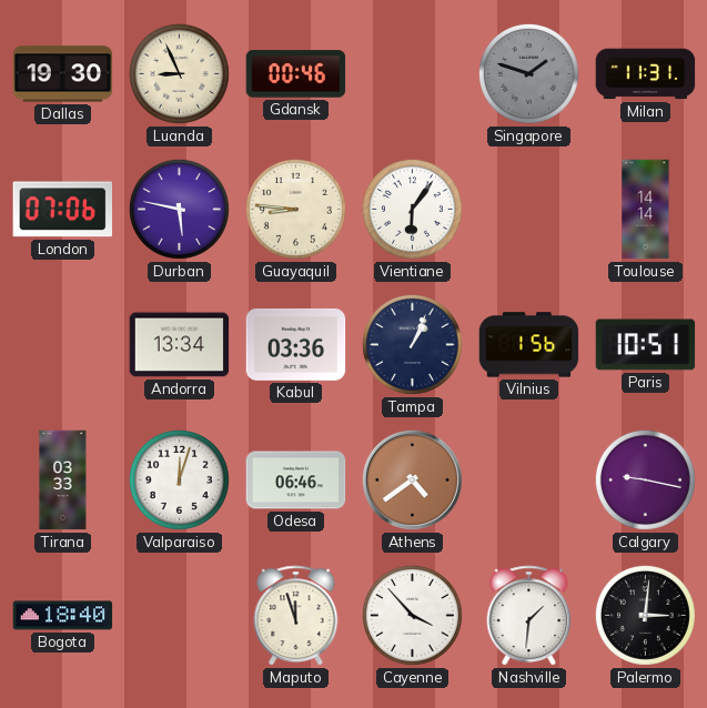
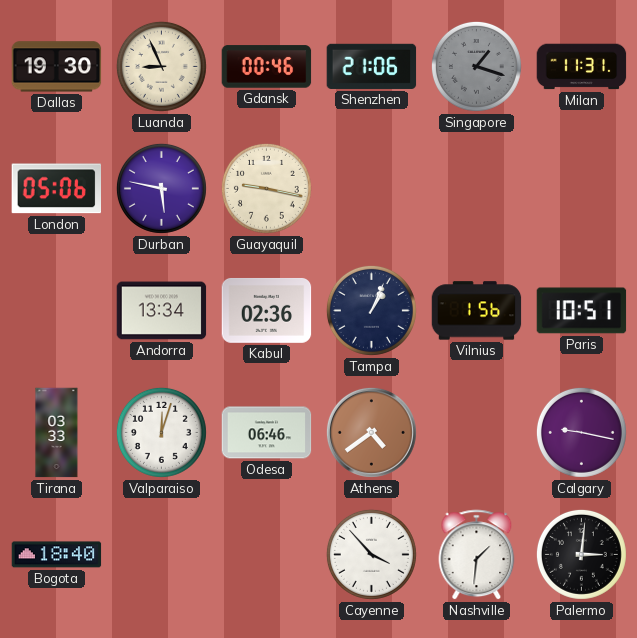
Shenzhen: none -> 21:06
Singapore: 1:48 -> 1:18
London: 07:06 -> 05:06
Guayaquil: 8:46 -> 9:17
Vientiane: 6:06 -> none
Toulouse: 14:14 -> none
Kabul: 03:36 -> 02:36
Maputo: 11:57 -> none
